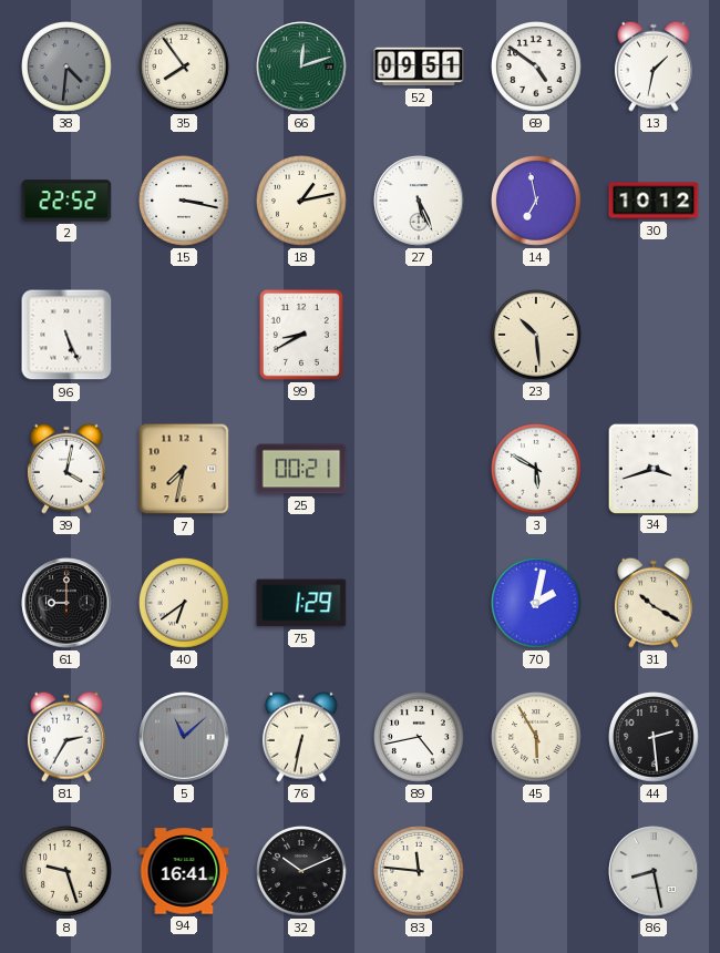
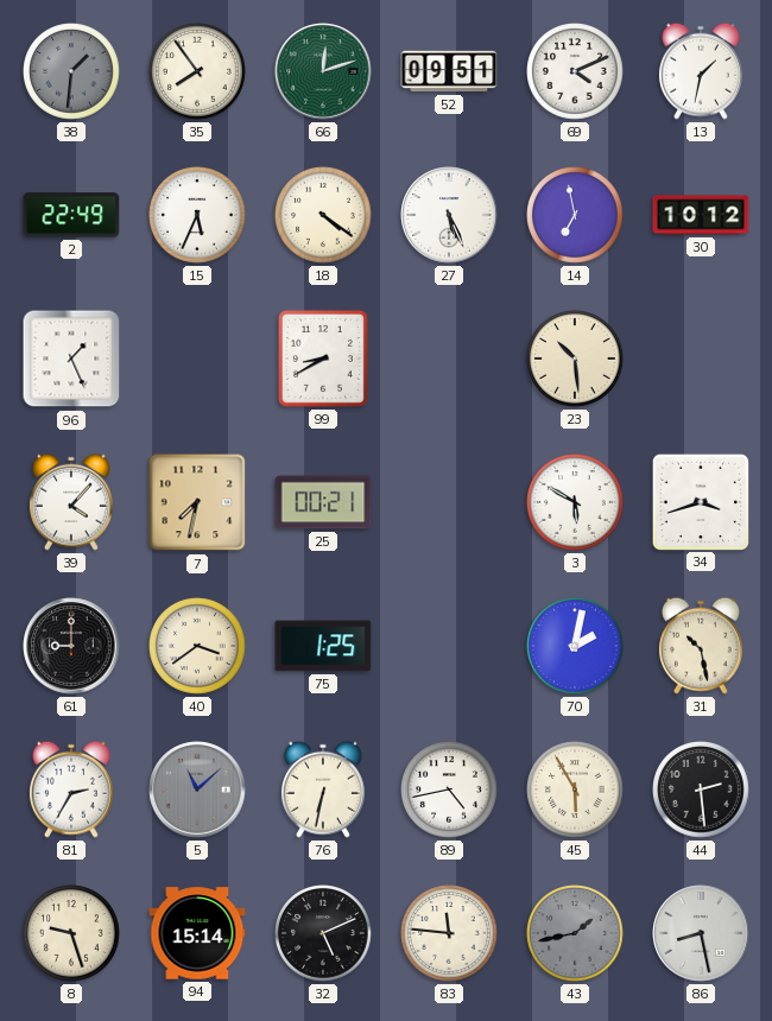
38: 4:31 -> 1:31
69: 4:51 -> 4:11
2: 22:52 -> 22:49
15: 3:17 -> 5:34
18: 1:13 -> 4:21
96: 5:26 -> 1:26
39: 4:02 -> 4:07
40: 6:39 -> 3:39
75: 1:29 -> 1:25
31: 10:20 -> 10:28
94: 16:41 -> 15:14
32: 10:11 -> 5:11
43: none -> 1:43
